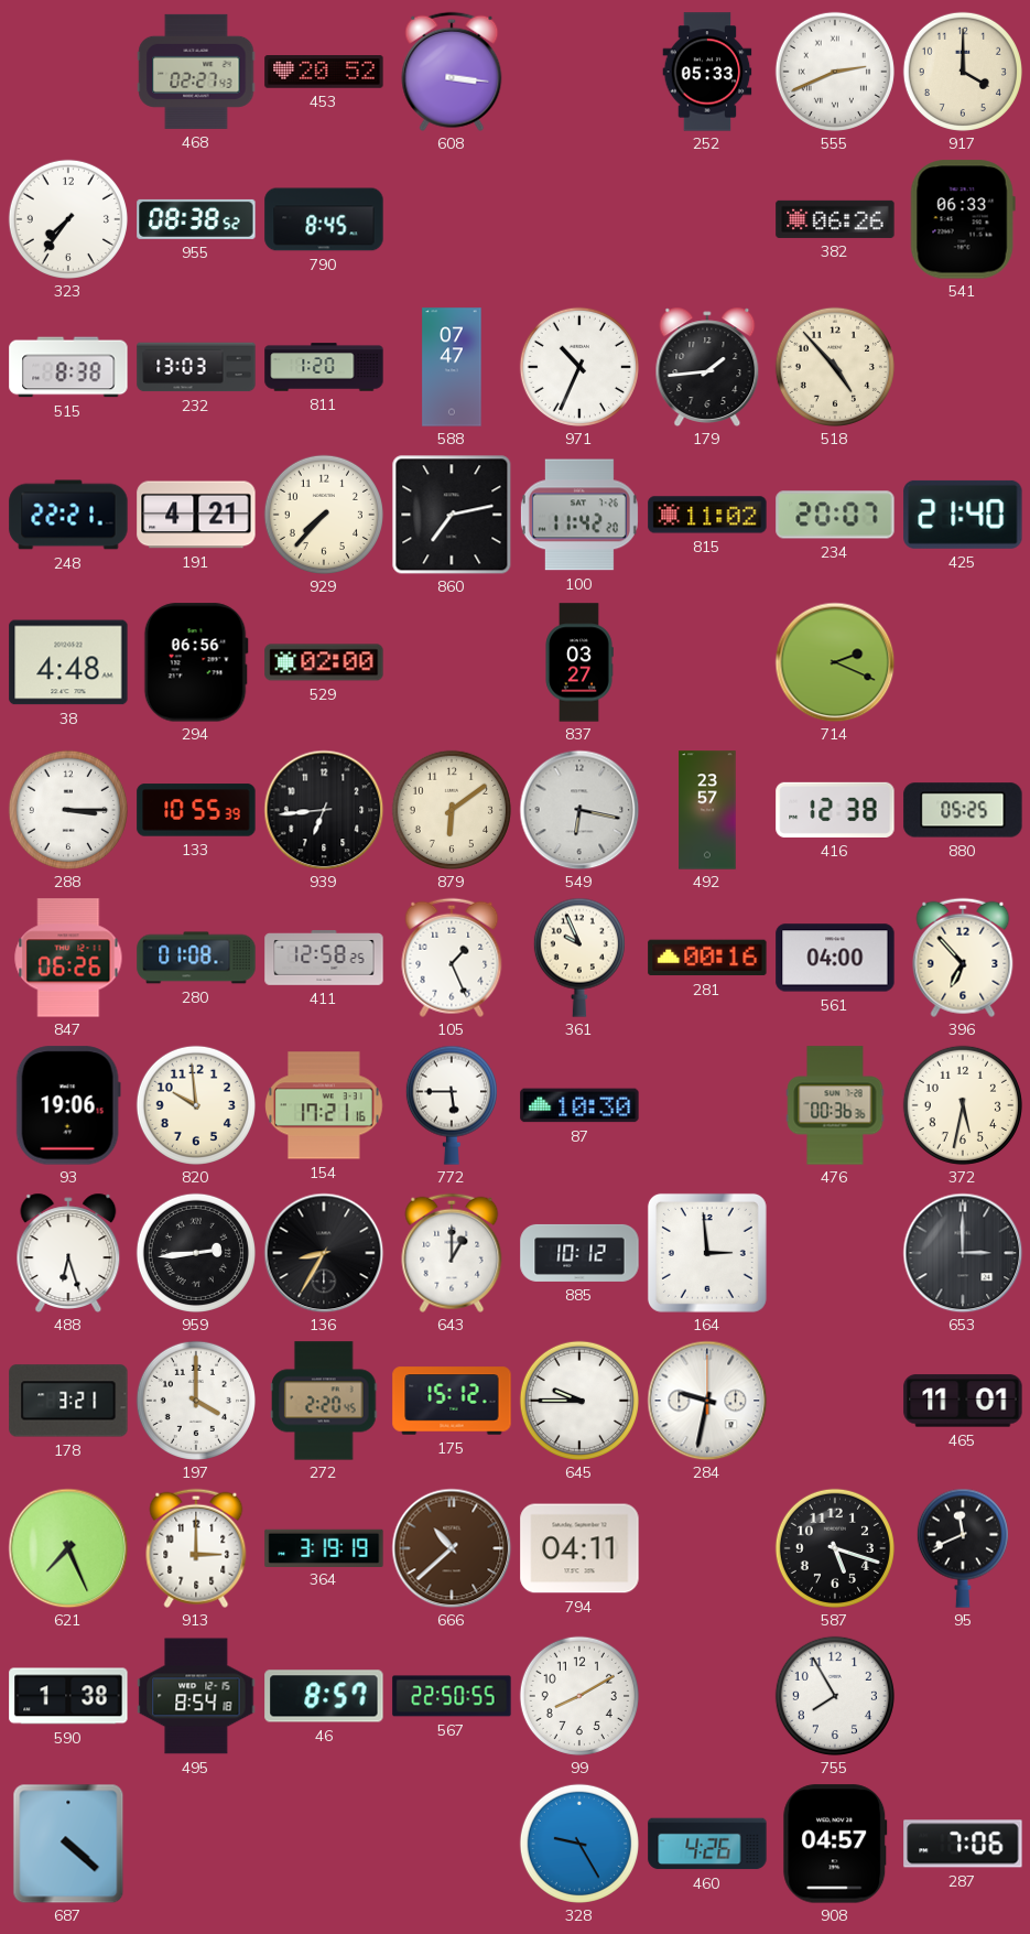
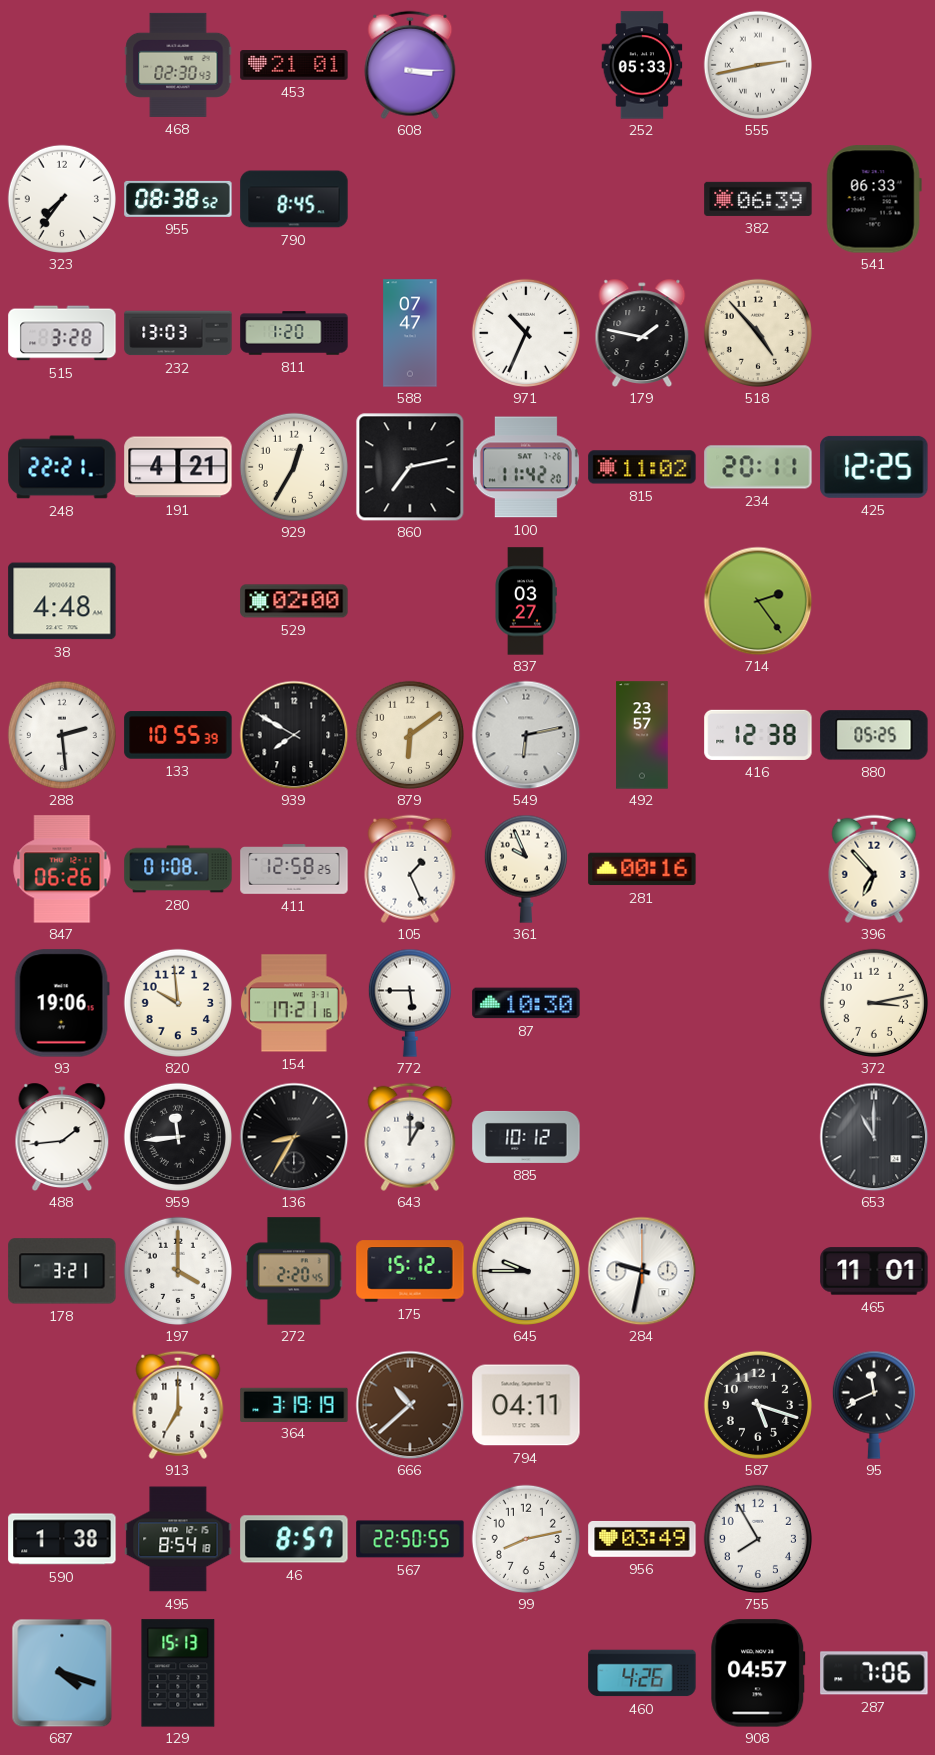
468: 02:27 -> 02:30
453: 20:52 -> 21:01
608: 3:16 -> 3:15
555: 2:41 -> 2:43
917: 4:00 -> none
382: 06:26 -> 06:39
515: 8:38 -> 3:28
179: 1:44 -> 1:47
929: 7:37 -> 12:35
234: 20:07 -> 20:11
425: 21:40 -> 12:25
294: 06:56 -> none
714: 2:19 -> 2:24
288: 3:15 -> 2:29
939: 6:44 -> 7:50
549: 6:17 -> 6:13
561: 04:00 -> none
476: 00:36 -> none
372: 5:32 -> 3:13
488: 6:27 -> 1:44
959: 2:44 -> 11:44
164: 2:59 -> none
653: 3:00 -> 11:00
621: 7:26 -> none
913: 3:00 -> 7:00
99: 8:10 -> 8:13
956: none -> 03:49
687: 4:22 -> 4:18
129: none -> 15:13
328: 9:25 -> none
